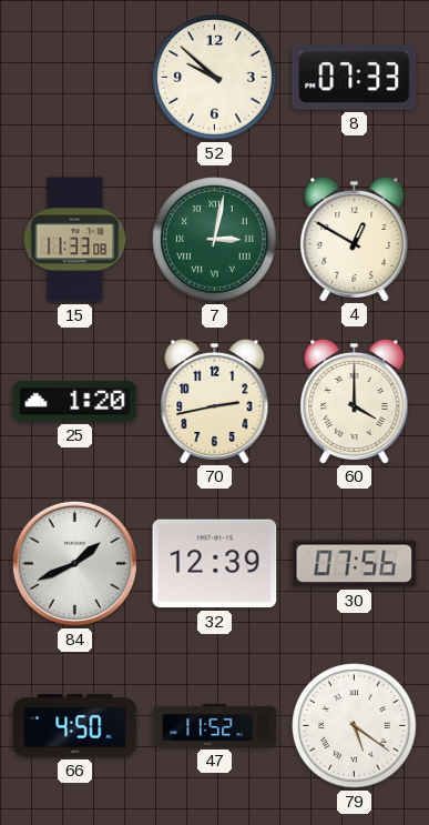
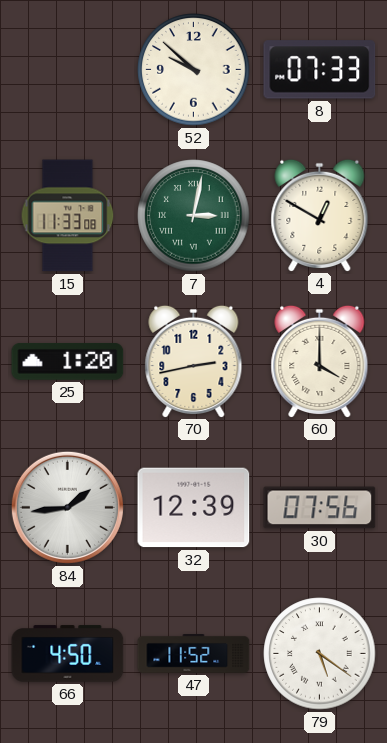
84: 1:41 -> 1:44
